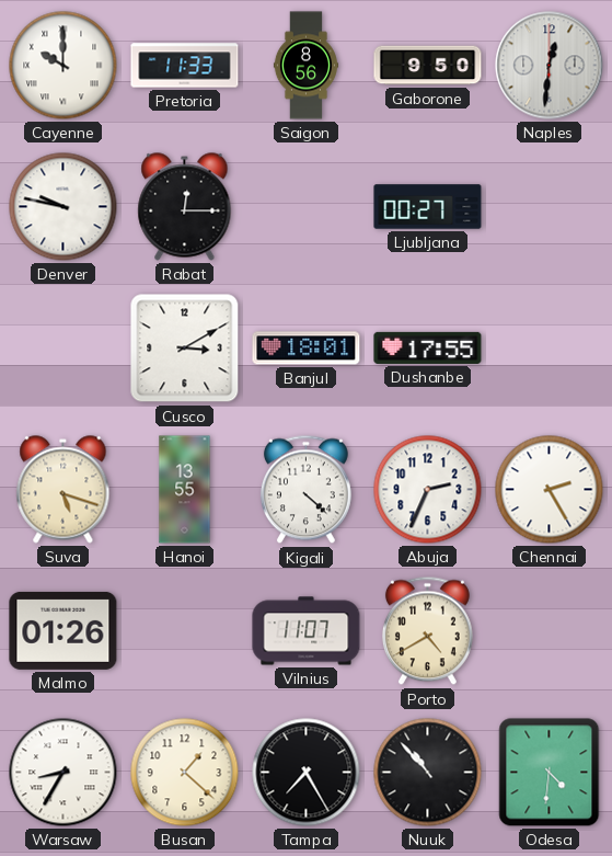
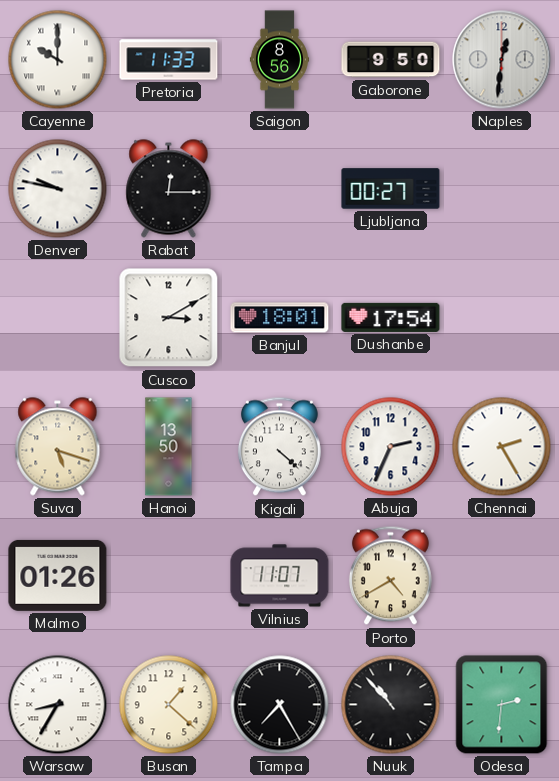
Dushanbe: 17:55 -> 17:54
Hanoi: 13:55 -> 13:50
Odesa: 4:31 -> 2:31
